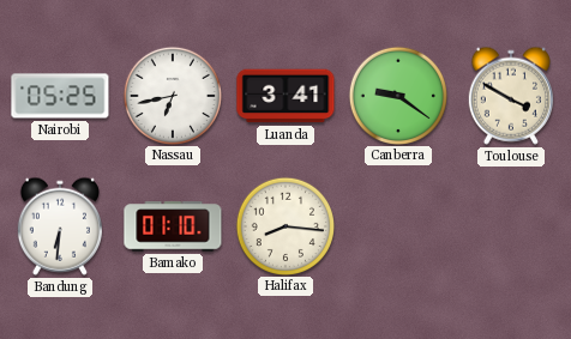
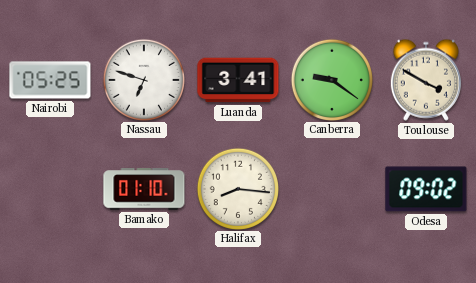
Nassau: 6:43 -> 6:48
Bandung: 6:31 -> none
Odesa: none -> 09:02
